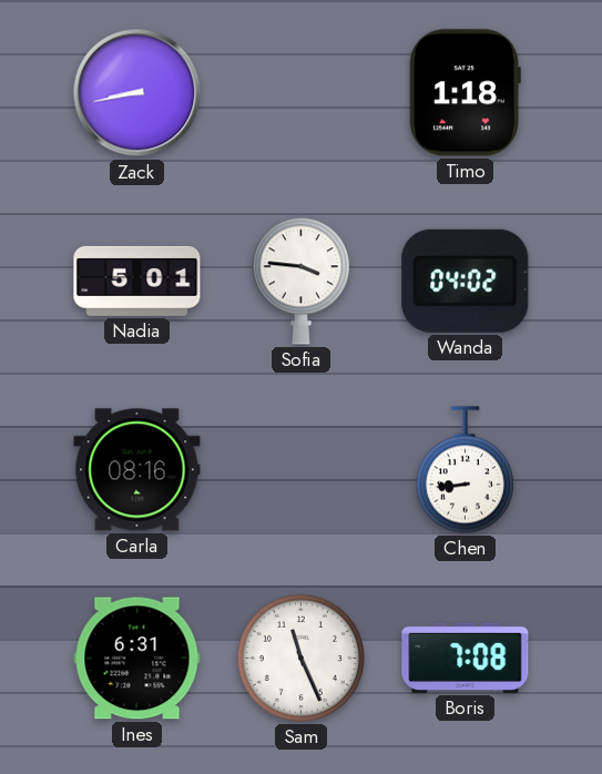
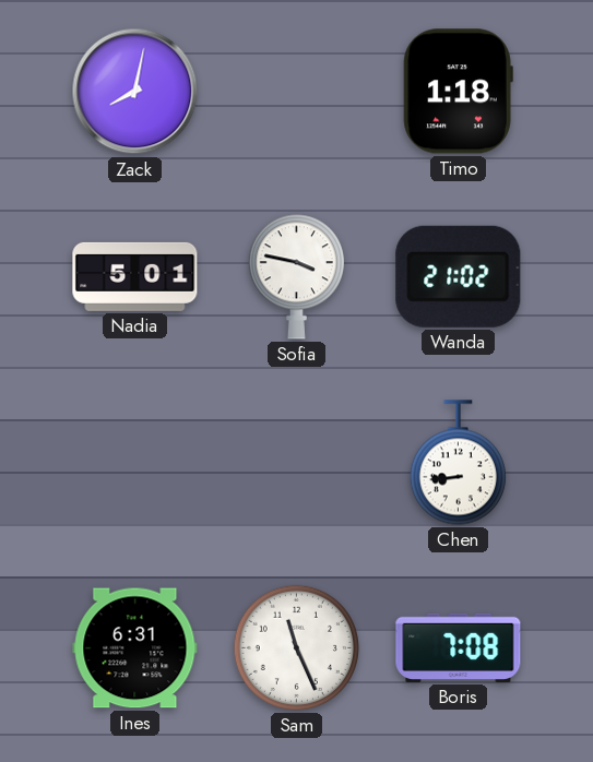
Zack: 8:43 -> 8:02
Sofia: 3:46 -> 3:47
Wanda: 04:02 -> 21:02
Carla: 08:16 -> none
